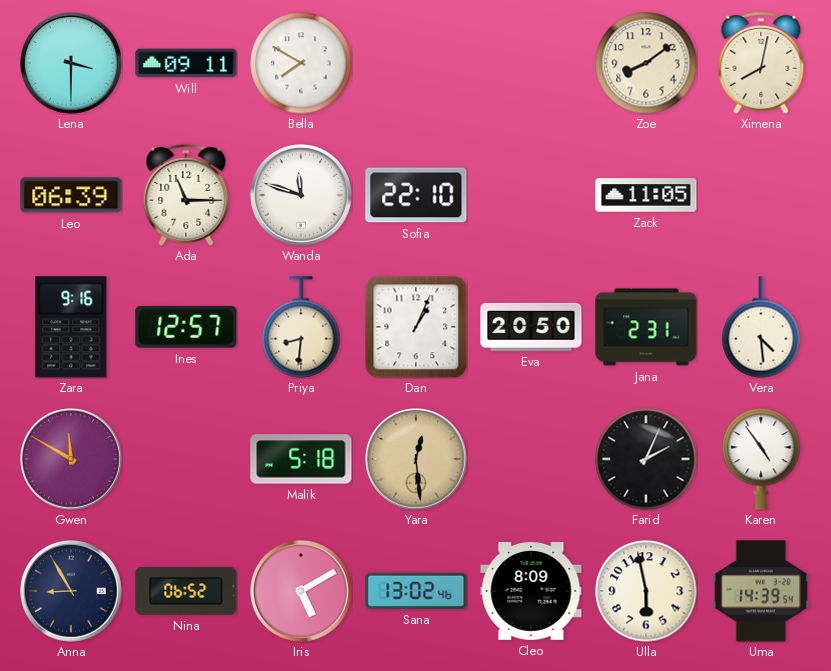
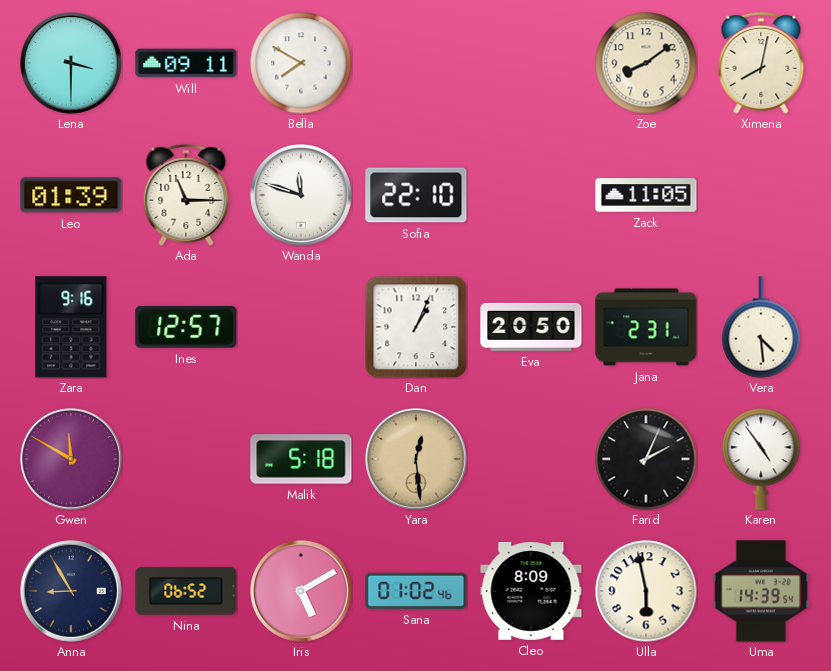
Leo: 06:39 -> 01:39
Priya: 8:31 -> none
Sana: 13:02 -> 01:02
